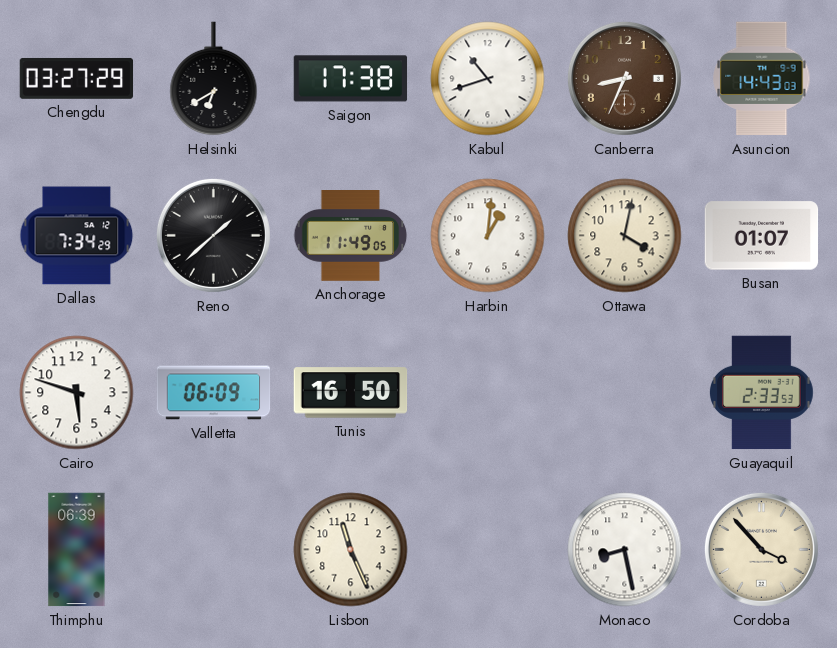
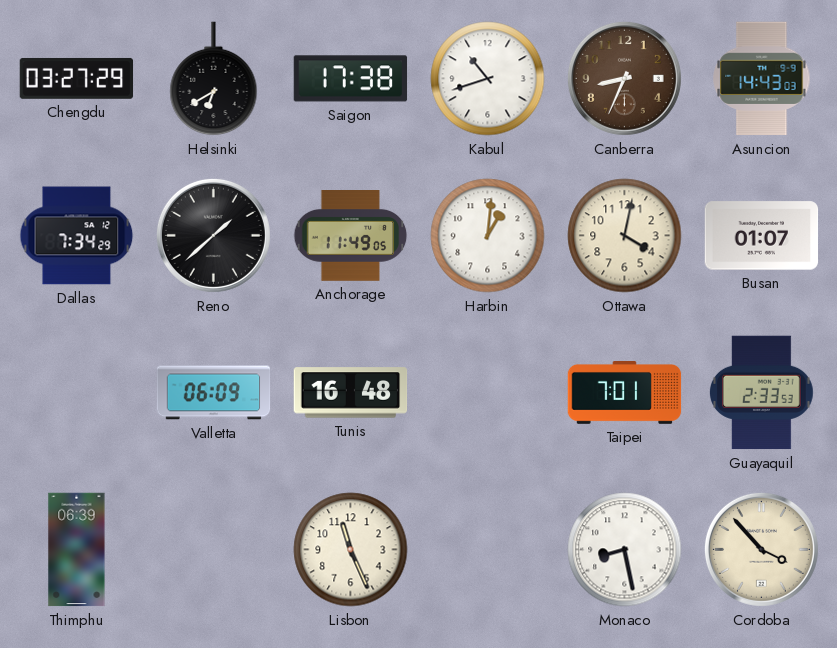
Cairo: 5:48 -> none
Tunis: 16:50 -> 16:48
Taipei: none -> 7:01
